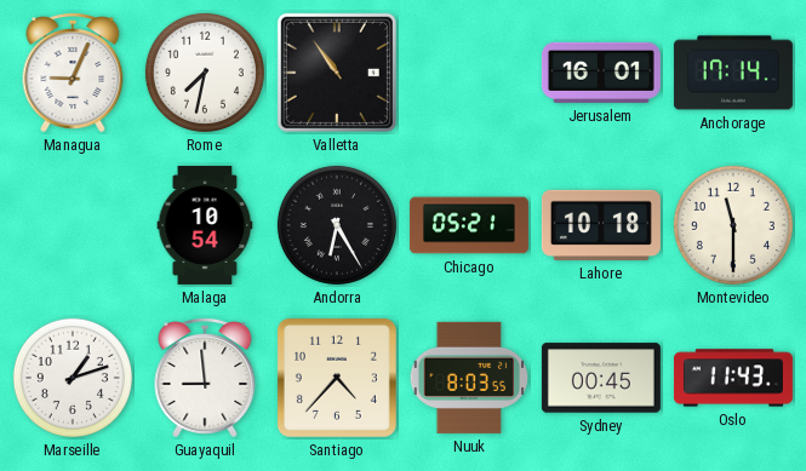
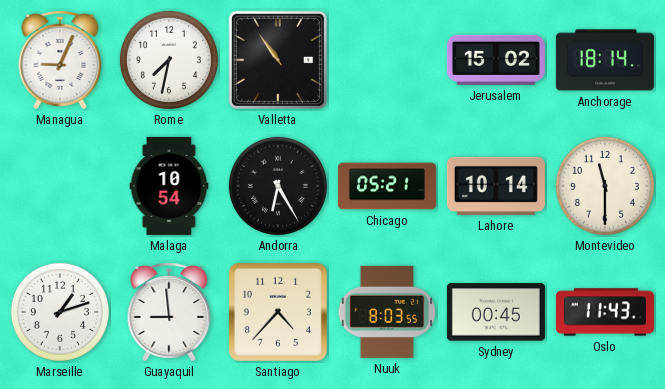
Jerusalem: 16:01 -> 15:02
Anchorage: 17:14 -> 18:14
Lahore: 10:18 -> 10:14
